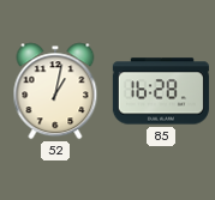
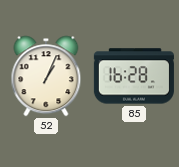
52: 1:02 -> 1:04
